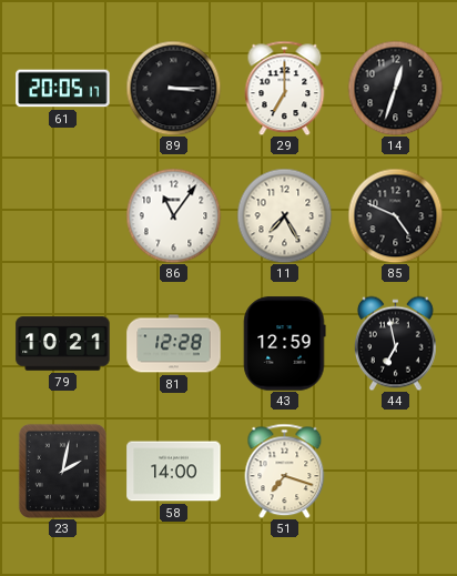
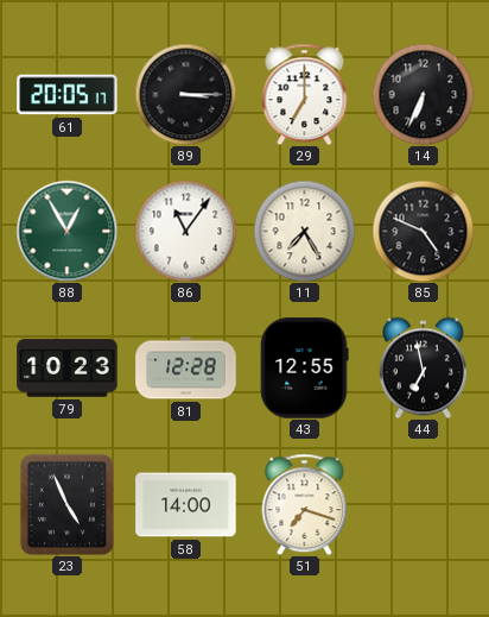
14: 12:33 -> 6:34
88: none -> 12:55
79: 10:21 -> 10:23
43: 12:59 -> 12:55
23: 2:02 -> 4:56
